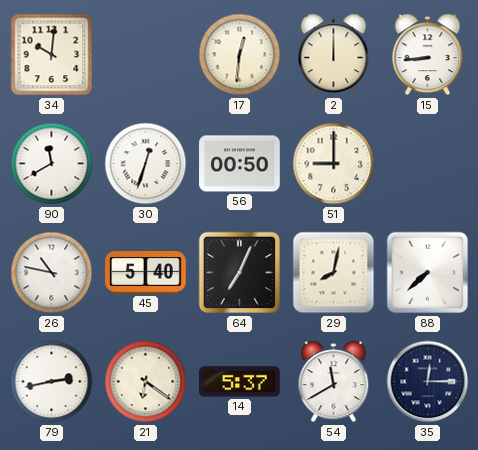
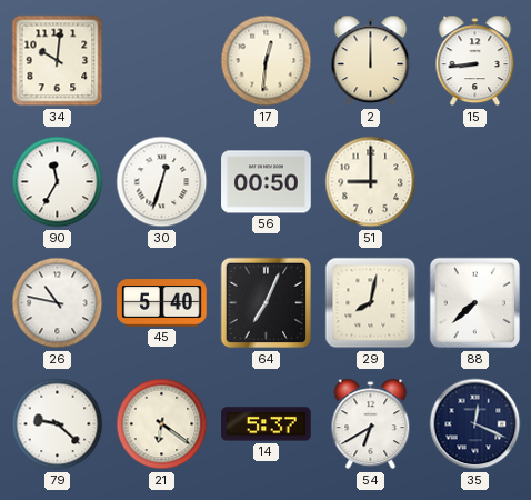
90: 11:40 -> 11:35
79: 2:43 -> 9:22
54: 11:40 -> 6:40
35: 12:15 -> 12:19
